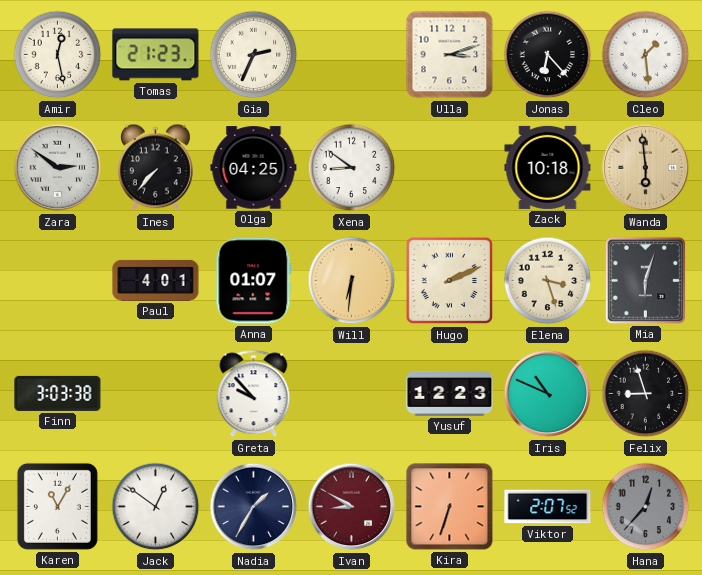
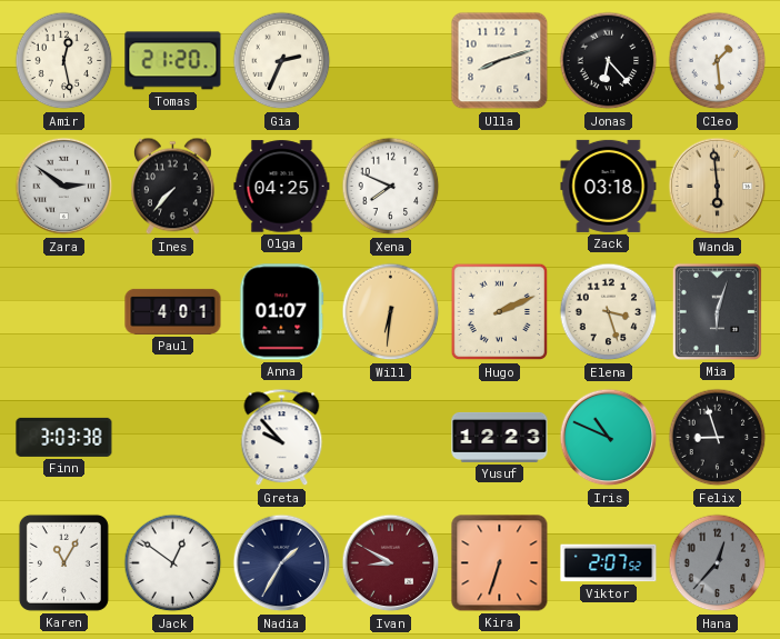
Tomas: 21:23 -> 21:20
Ulla: 3:12 -> 8:12
Xena: 8:51 -> 7:49
Zack: 10:18 -> 03:18
